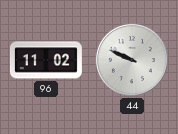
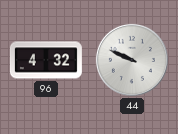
96: 11:02 -> 4:32
